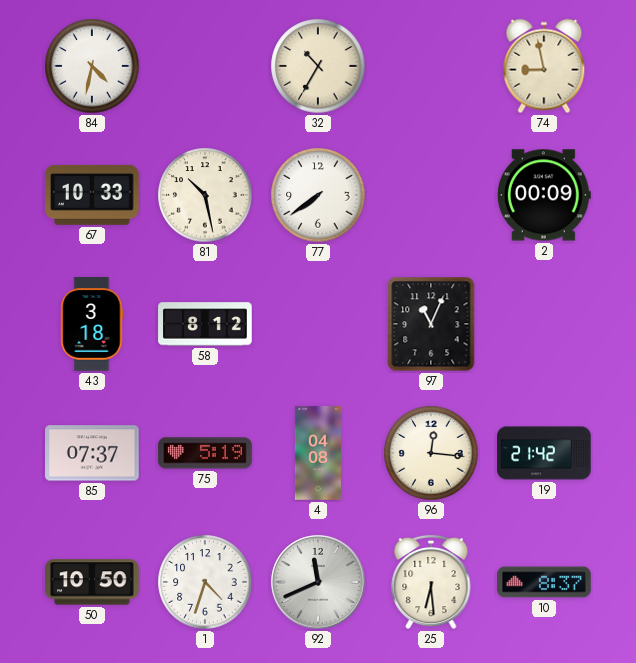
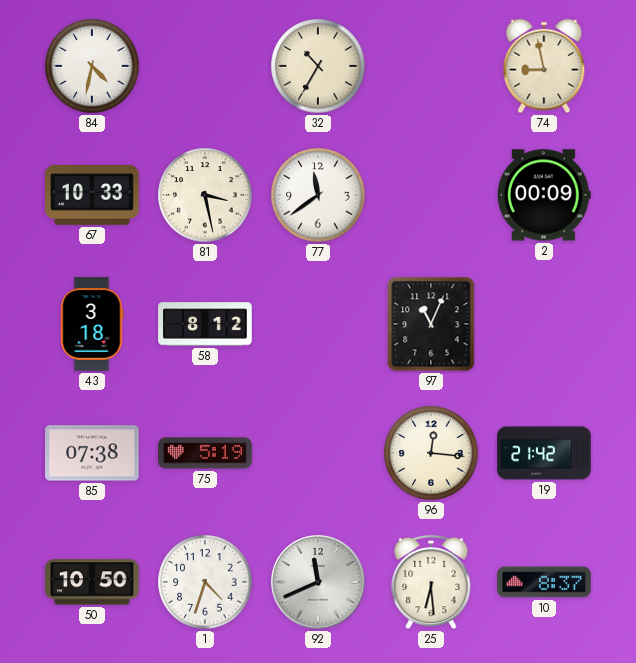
81: 10:28 -> 3:28
77: 7:39 -> 11:39
85: 07:37 -> 07:38
4: 04:08 -> none
